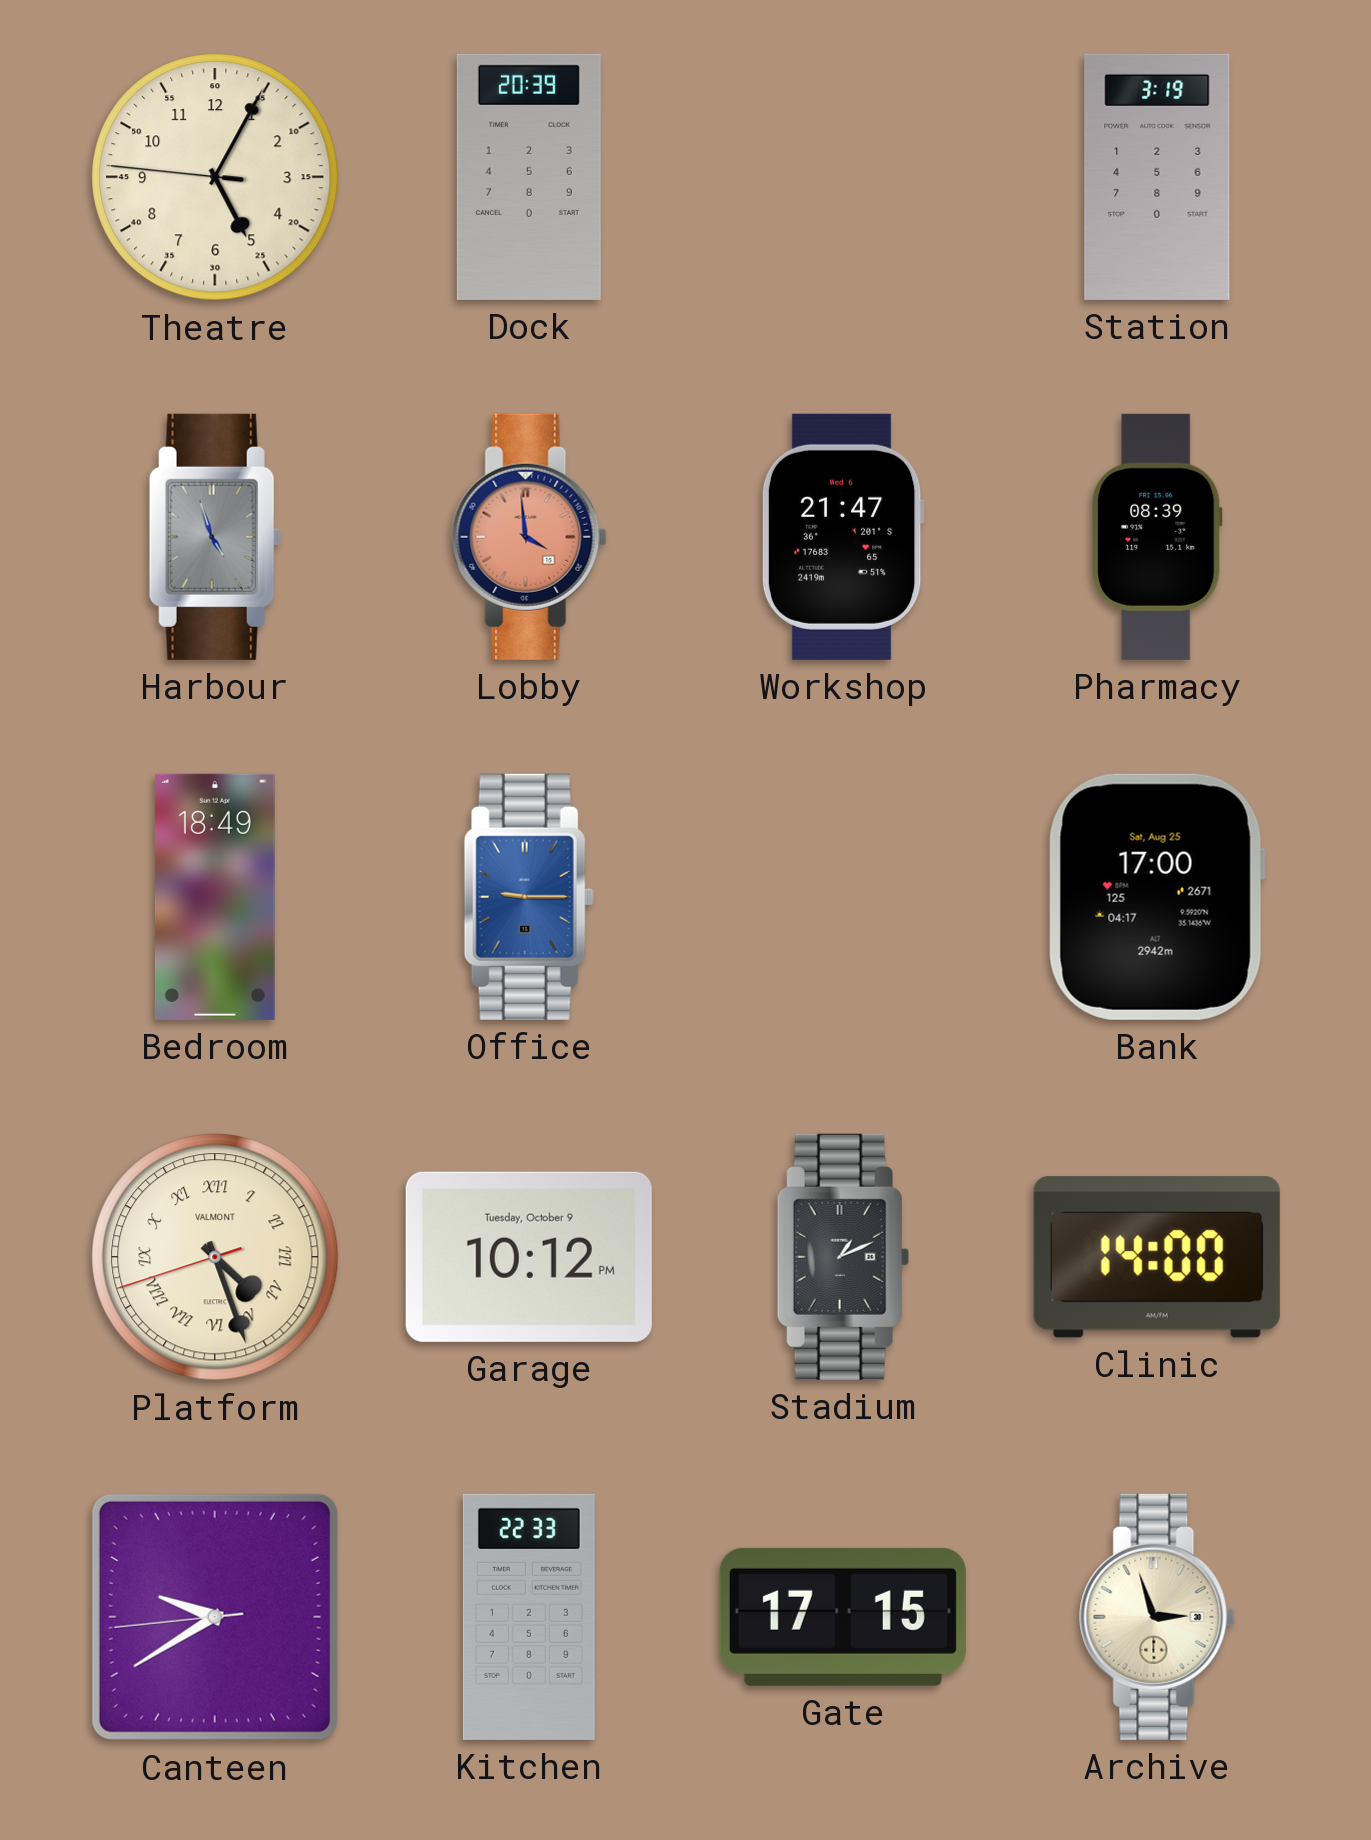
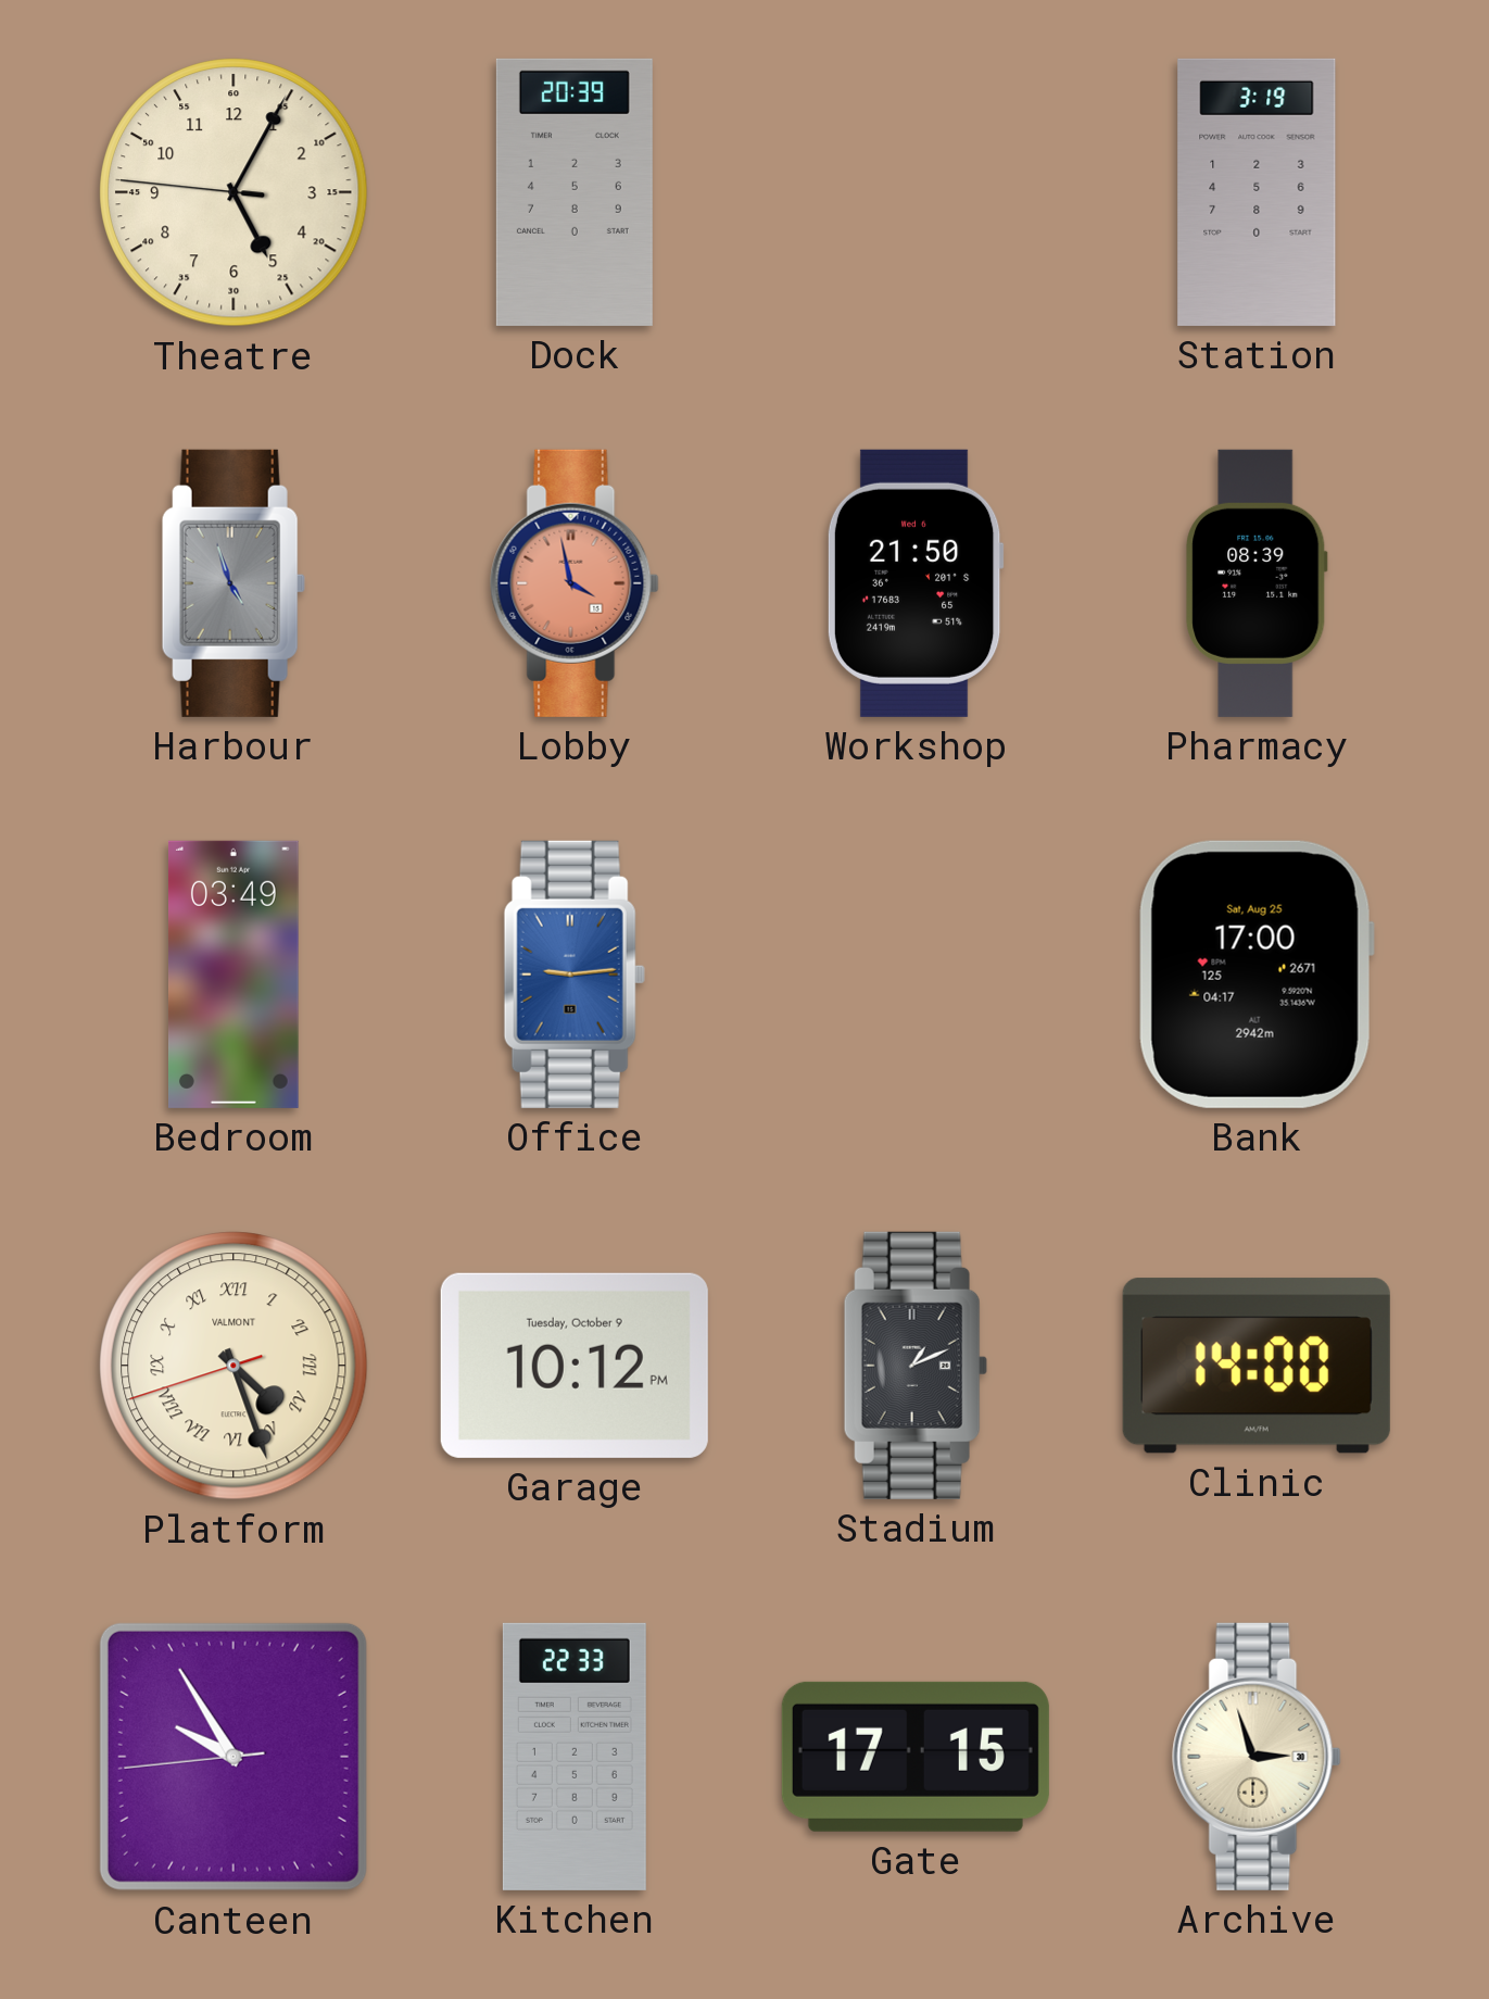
Lobby: 3:59 -> 3:58
Workshop: 21:47 -> 21:50
Bedroom: 18:49 -> 03:49
Office: 9:15 -> 9:14
Canteen: 9:39 -> 9:54
